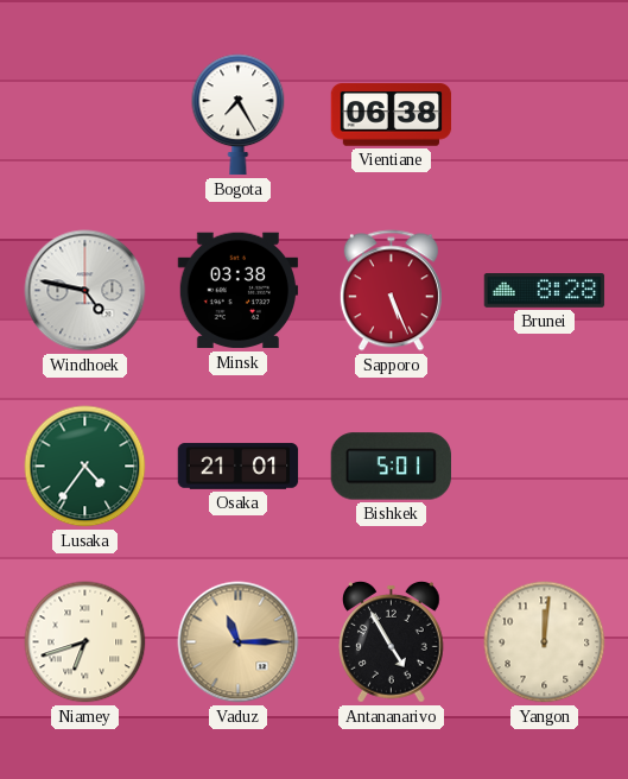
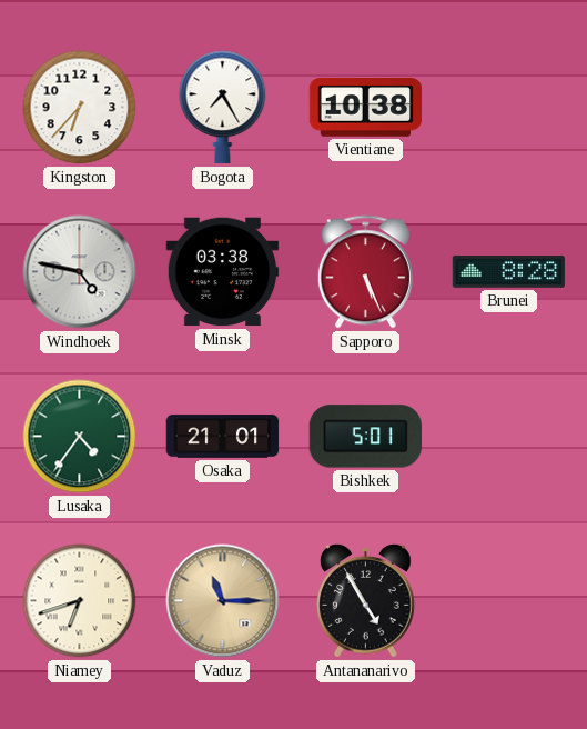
Kingston: none -> 6:37
Vientiane: 06:38 -> 10:38
Yangon: 12:01 -> none
